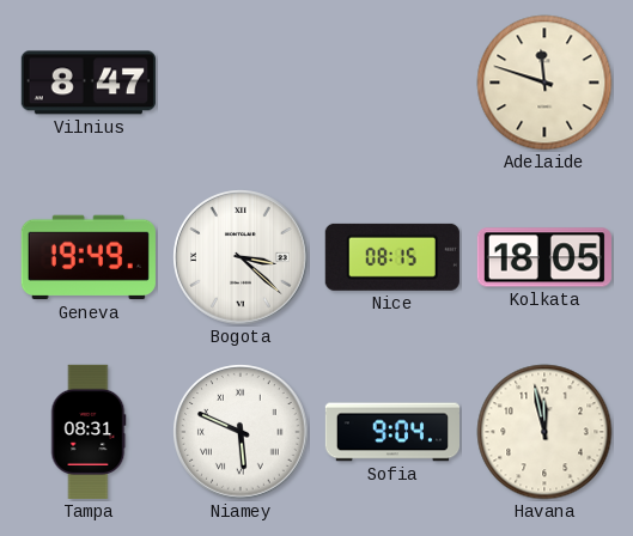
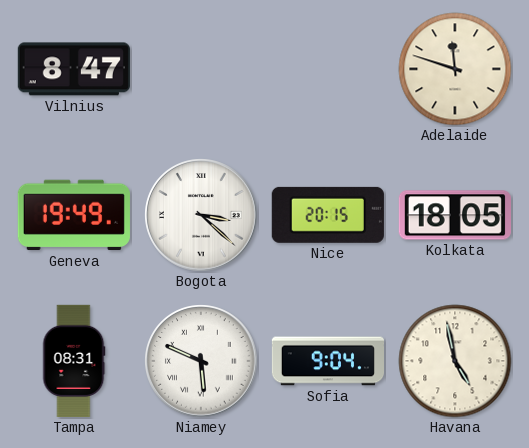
Nice: 08:15 -> 20:15
Havana: 11:58 -> 4:58
